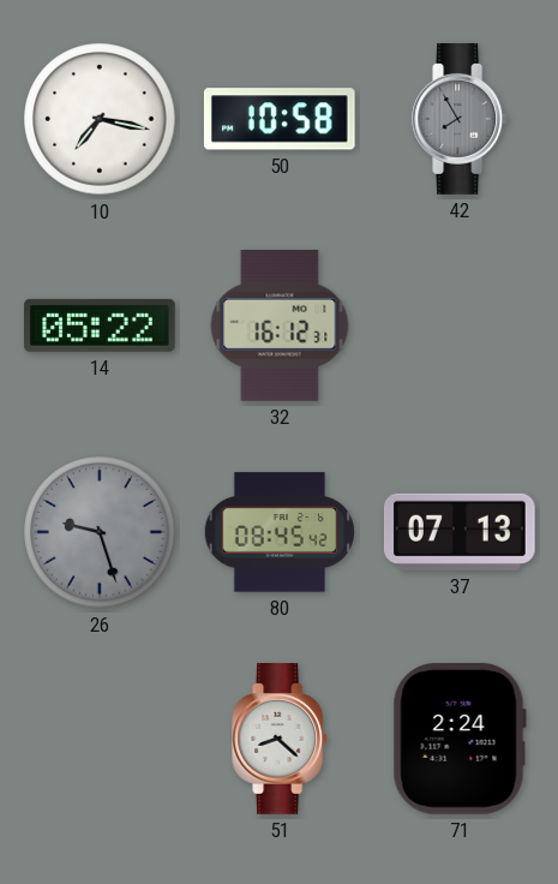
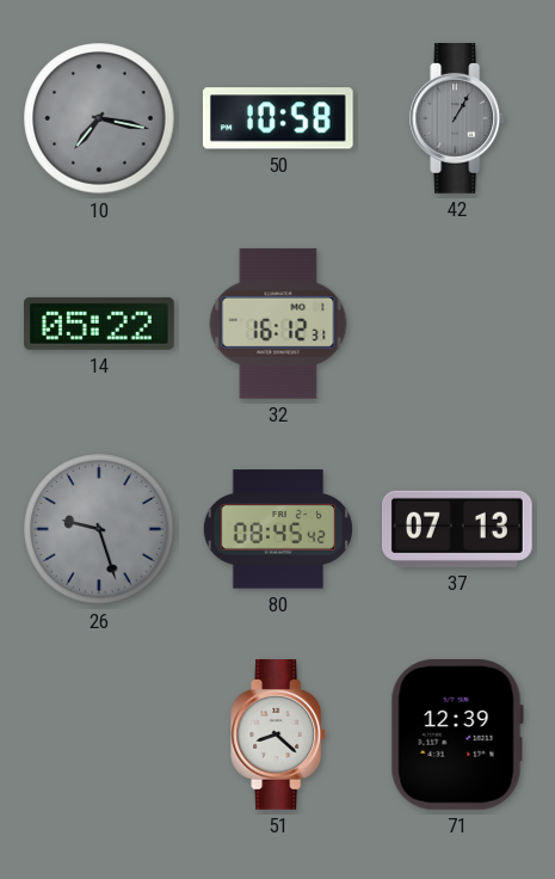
10 dial: white -> grey
42: 7:55 -> 1:05
71: 2:24 -> 12:39
